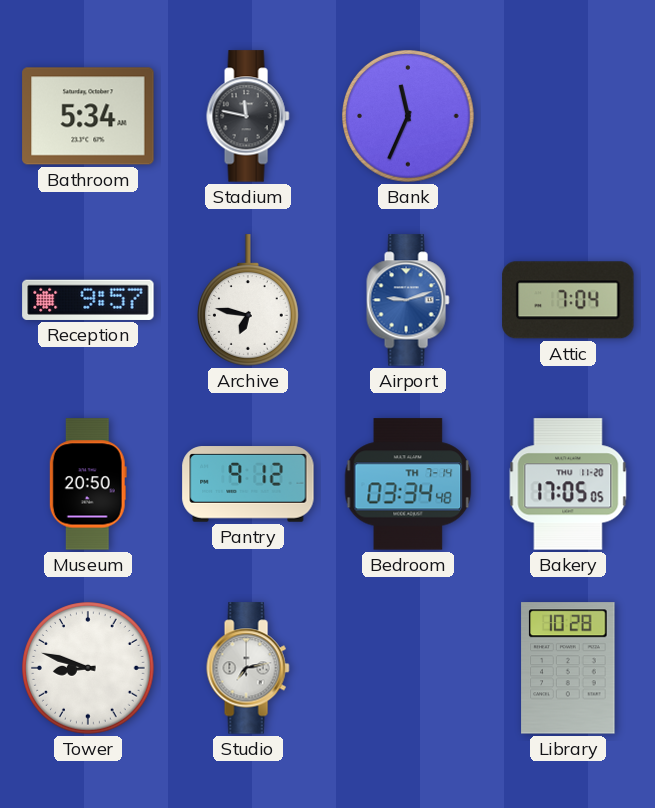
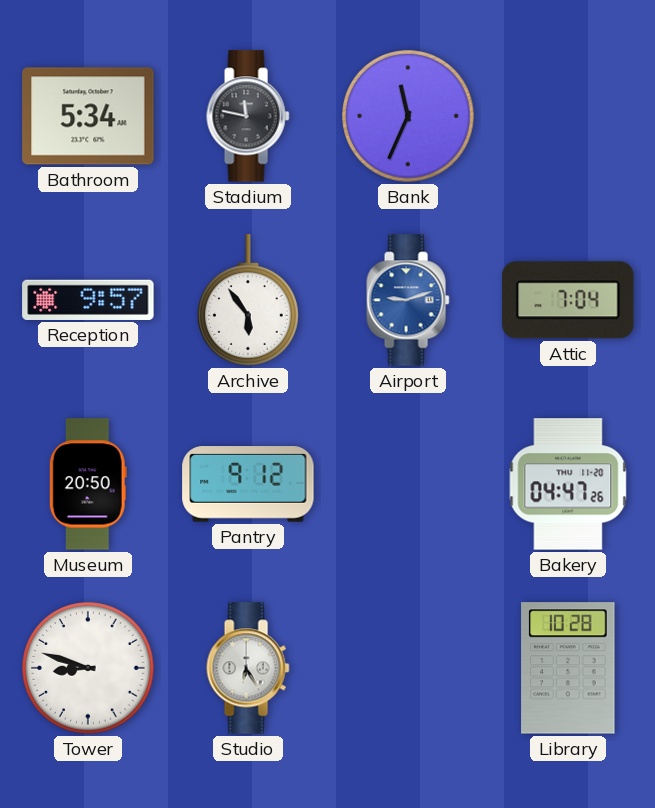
Archive: 6:47 -> 5:54
Bedroom: 03:34 -> none
Bakery: 17:05 -> 04:47
Studio: 7:13 -> 6:25
